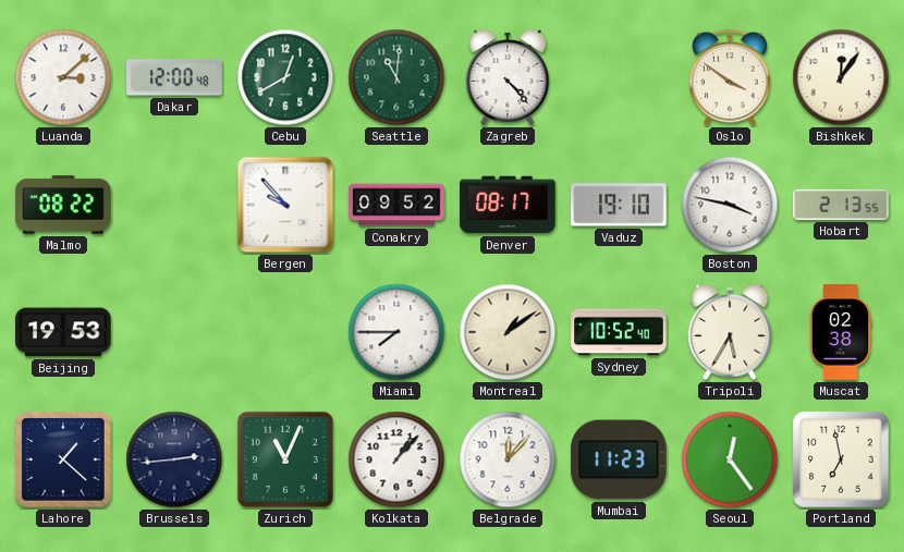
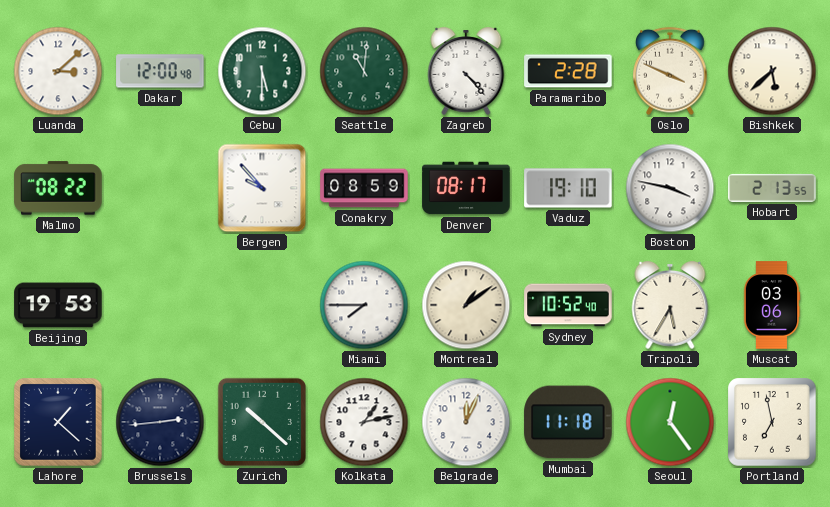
Cebu: 12:40 -> 5:30
Paramaribo: none -> 2:28
Oslo: 3:51 -> 3:49
Bishkek: 12:06 -> 5:38
Conakry: 09:52 -> 08:59
Muscat: 02:38 -> 03:06
Zurich: 11:04 -> 10:22
Kolkata: 1:07 -> 1:13
Belgrade: 12:07 -> 12:04
Mumbai: 11:23 -> 11:18
